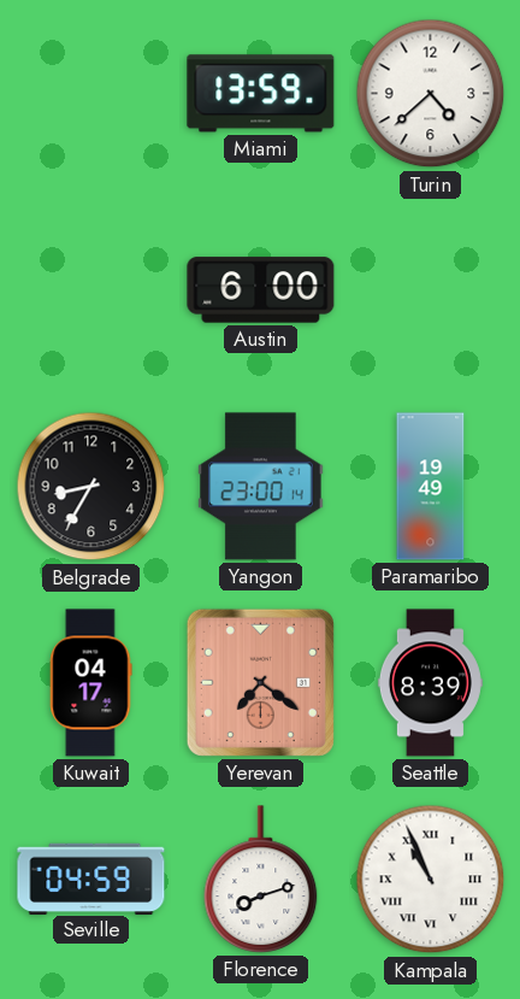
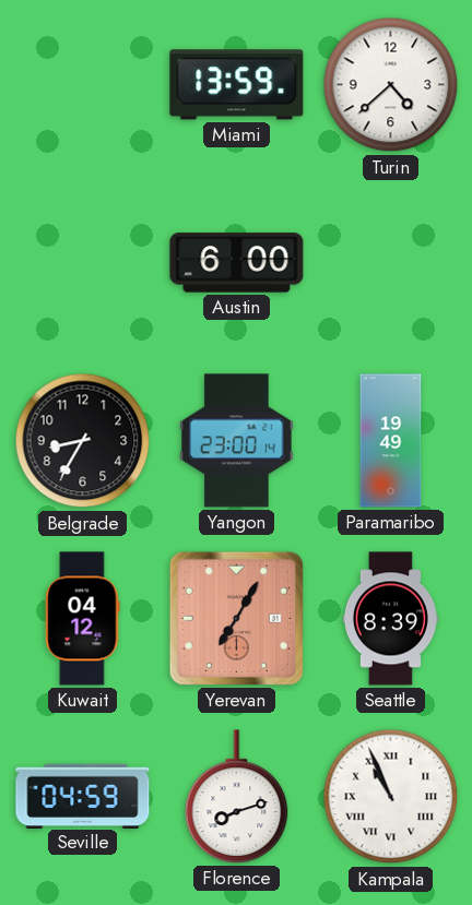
Kuwait: 04:17 -> 04:12
Yerevan: 7:21 -> 7:05
